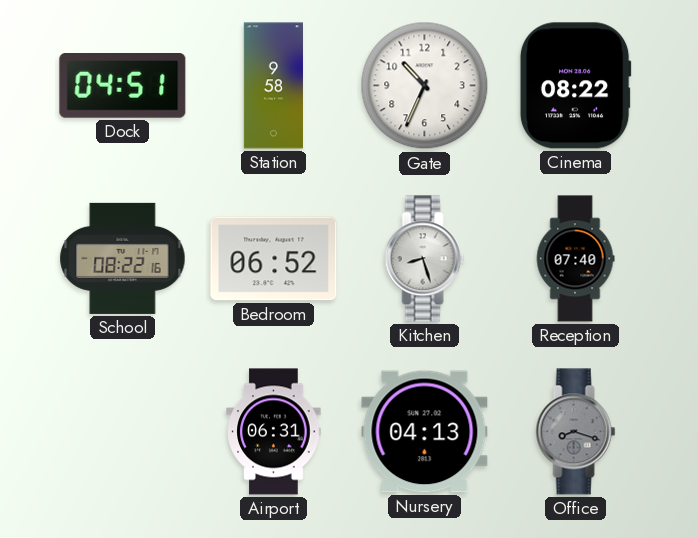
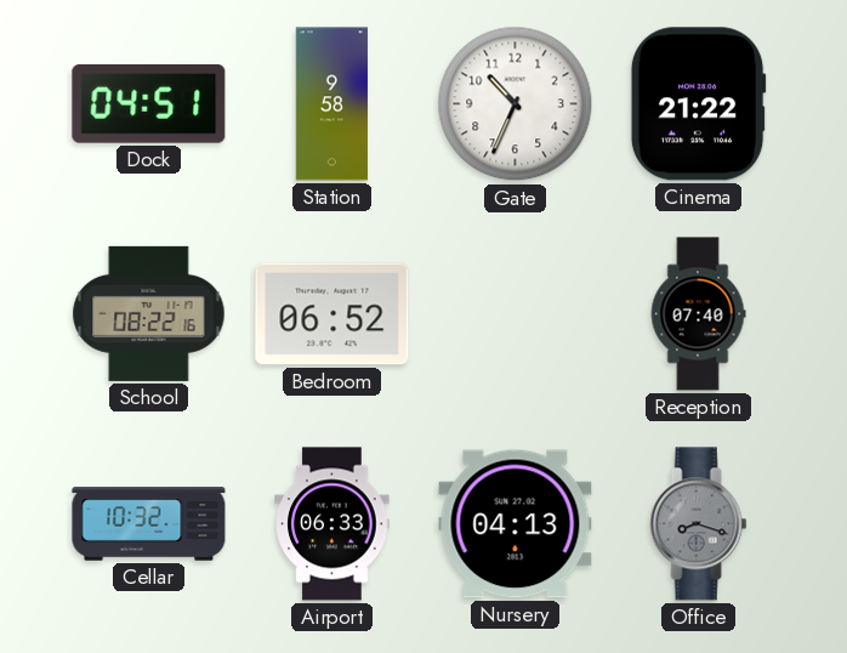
Cinema: 08:22 -> 21:22
Kitchen: 8:27 -> none
Cellar: none -> 10:32
Airport: 06:31 -> 06:33
